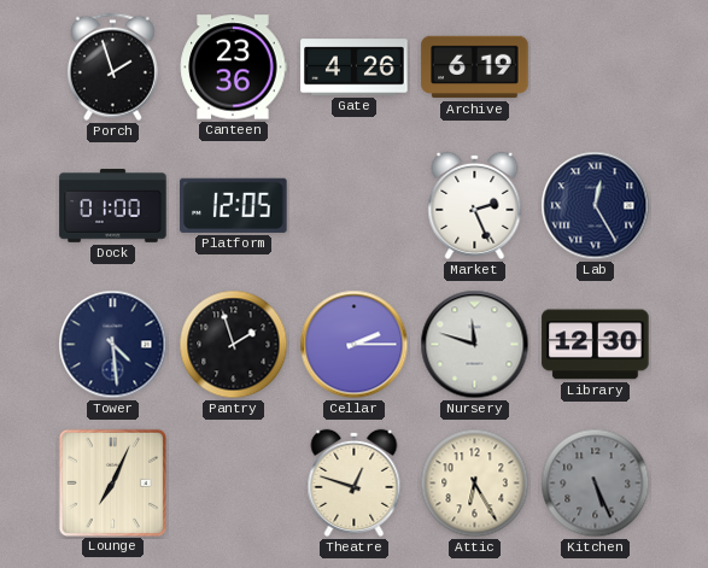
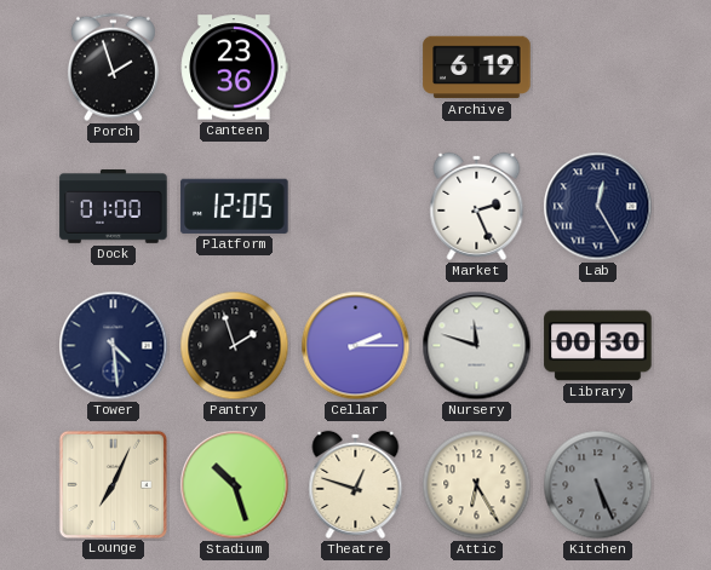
Gate: 4:26 -> none
Library: 12:30 -> 00:30
Stadium: none -> 10:27
